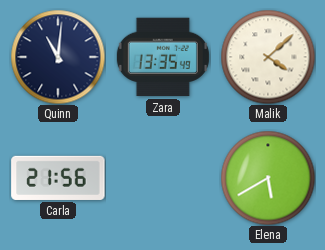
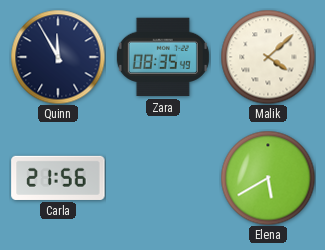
Quinn: 11:01 -> 11:55
Zara: 13:35 -> 08:35
